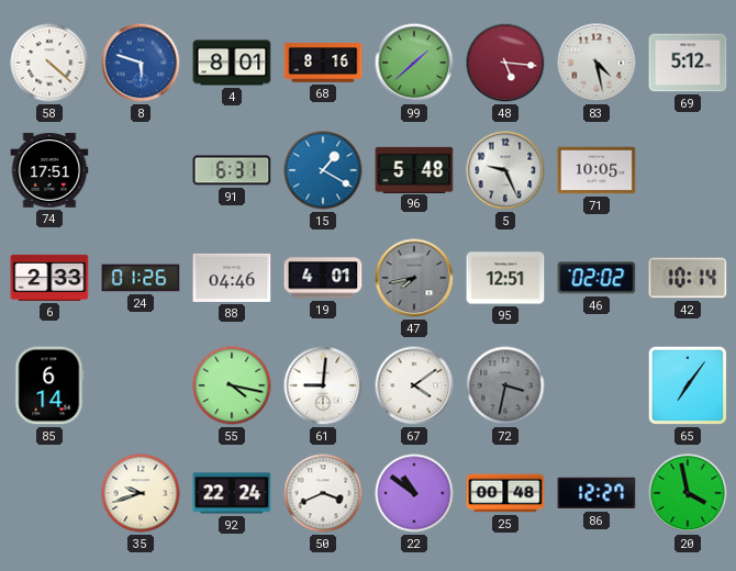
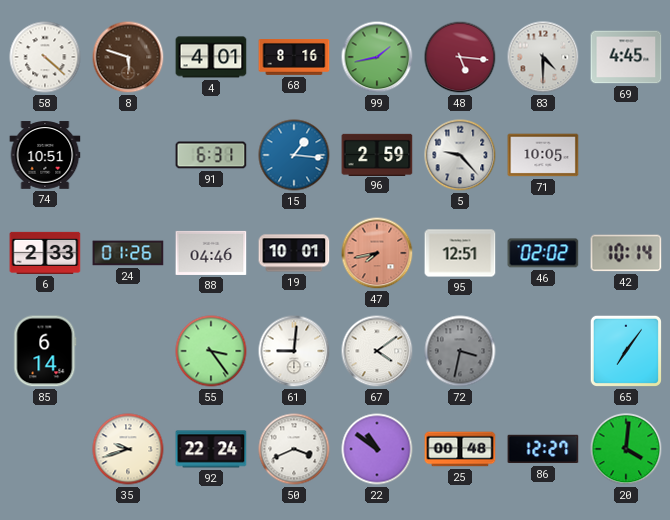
8 dial: blue -> brown
4: 8:01 -> 4:01
99: 1:38 -> 1:43
83: 4:28 -> 4:30
69: 5:12 -> 4:45
74: 17:51 -> 10:51
15: 1:20 -> 1:16
96: 5:48 -> 2:59
5: 9:26 -> 9:23
19: 4:01 -> 10:01
47 dial: grey -> salmon
55: 4:17 -> 3:24
20: 3:58 -> 4:01
